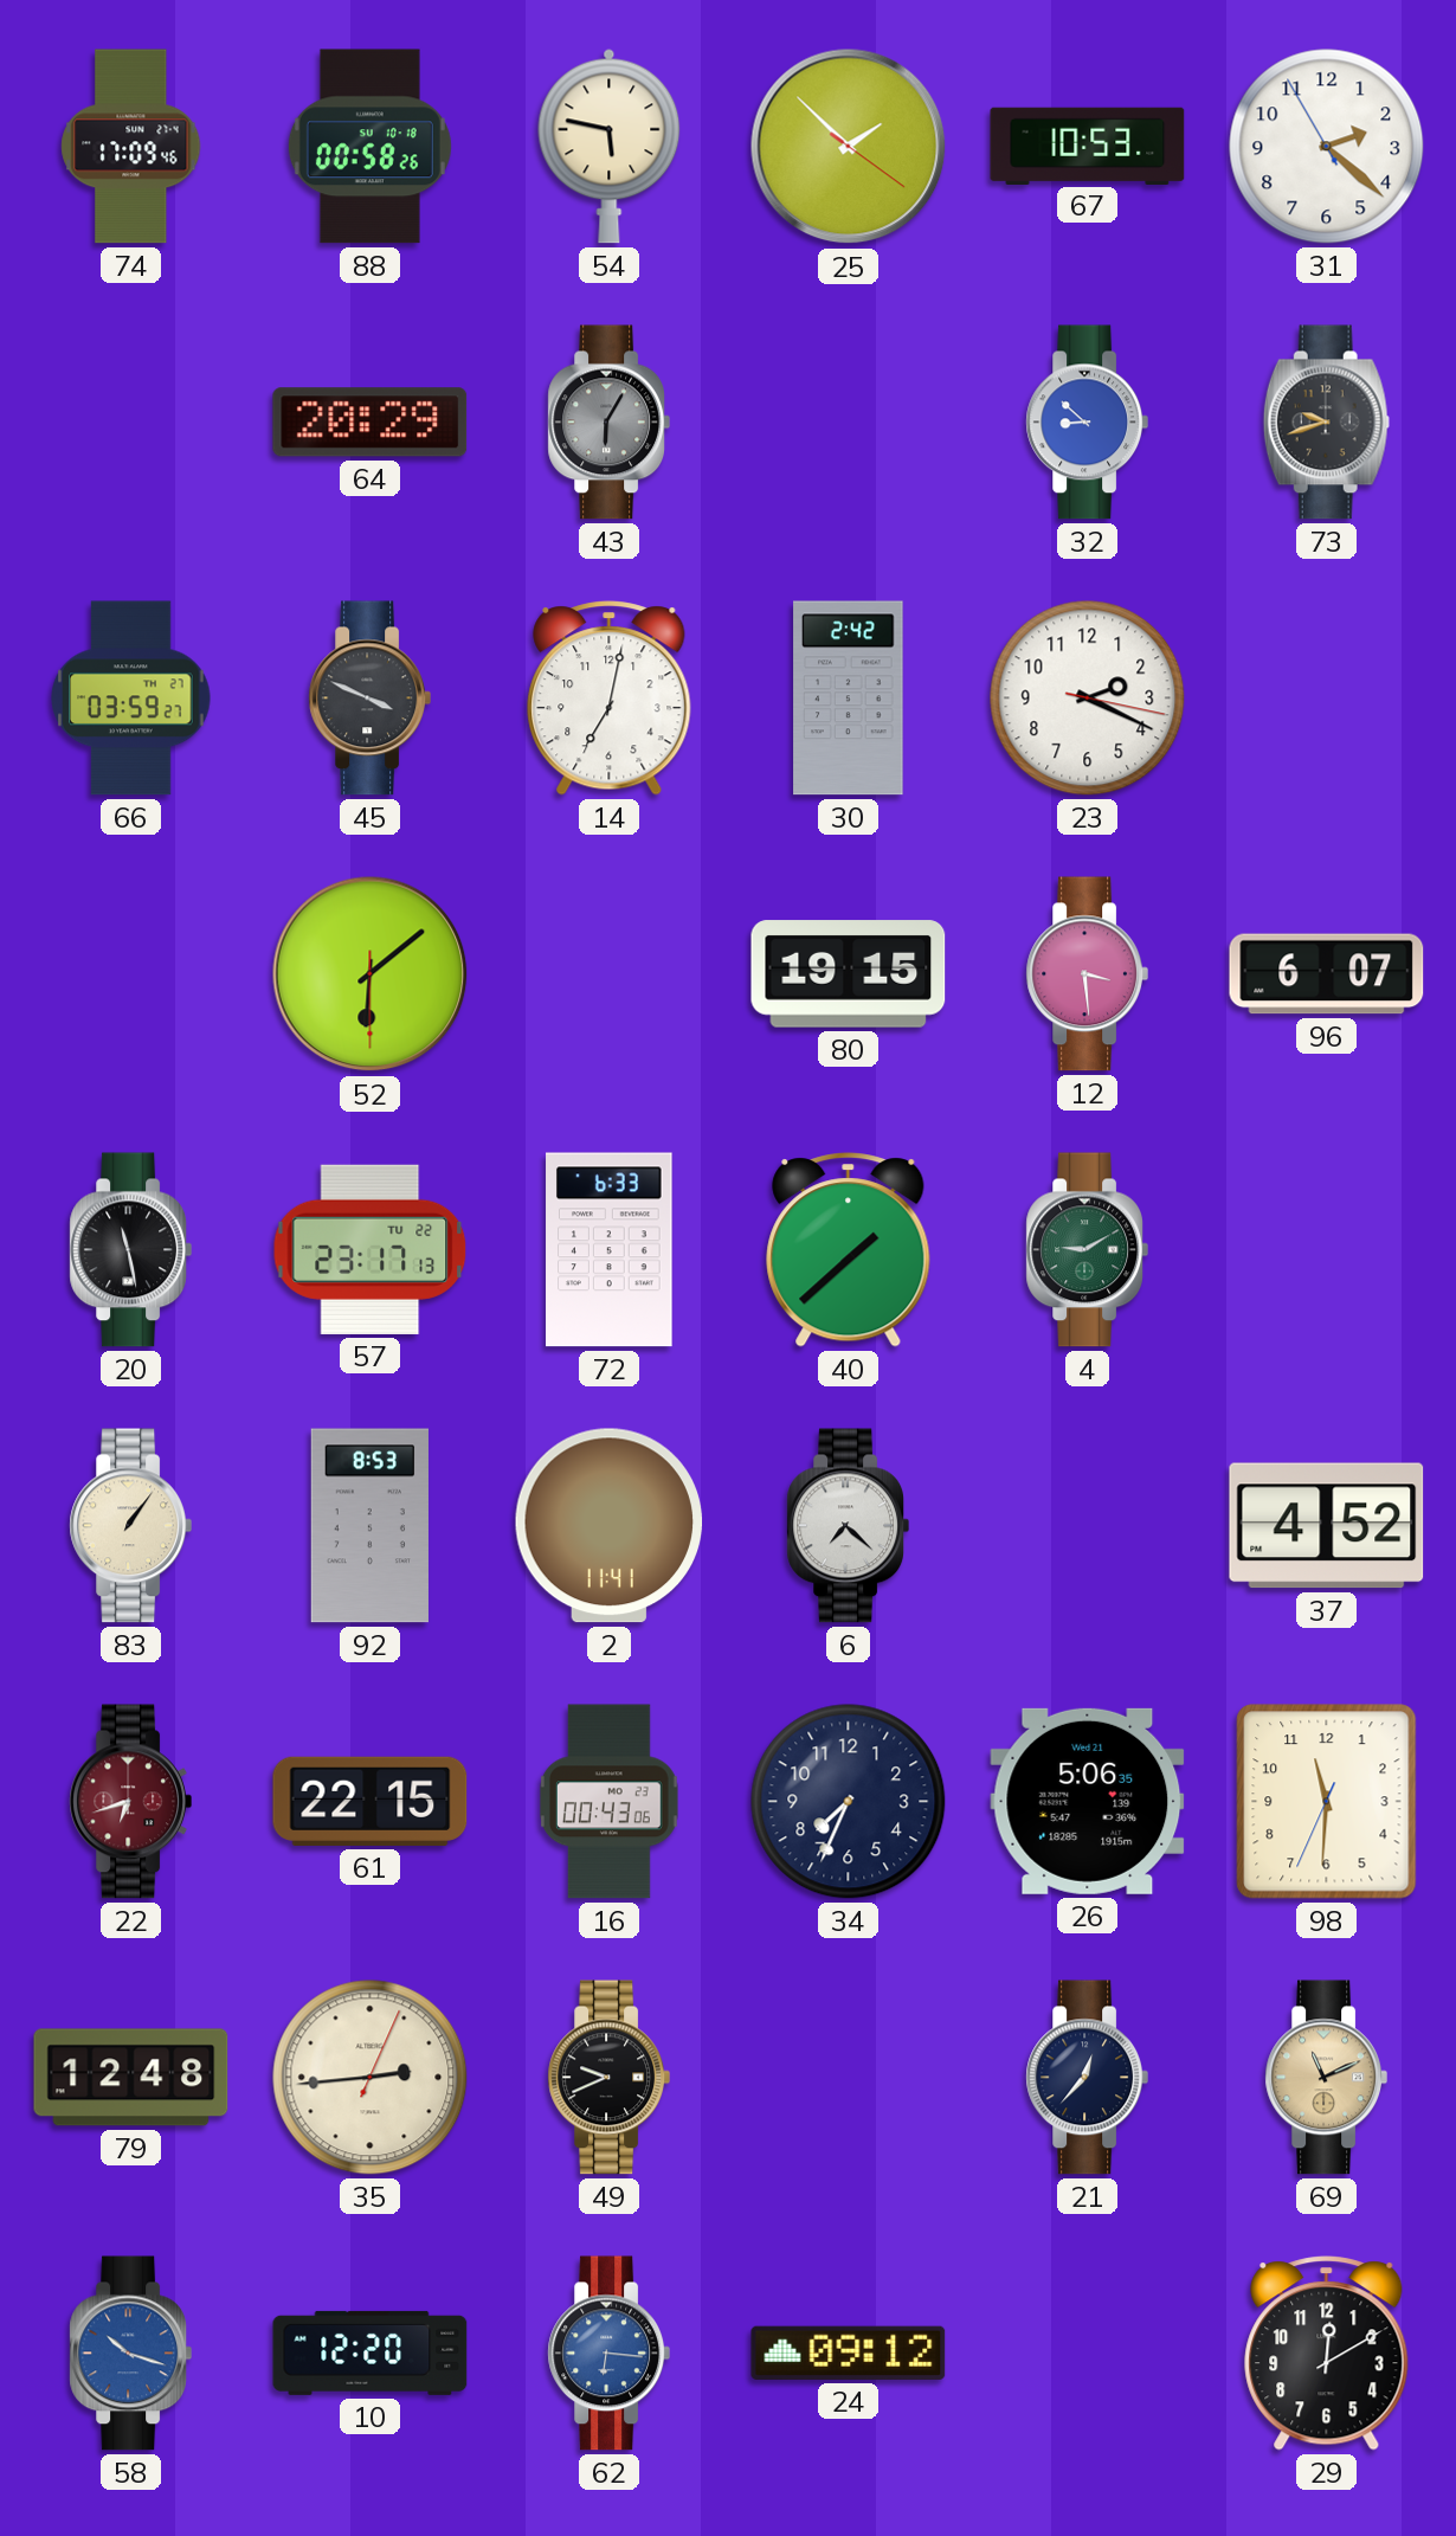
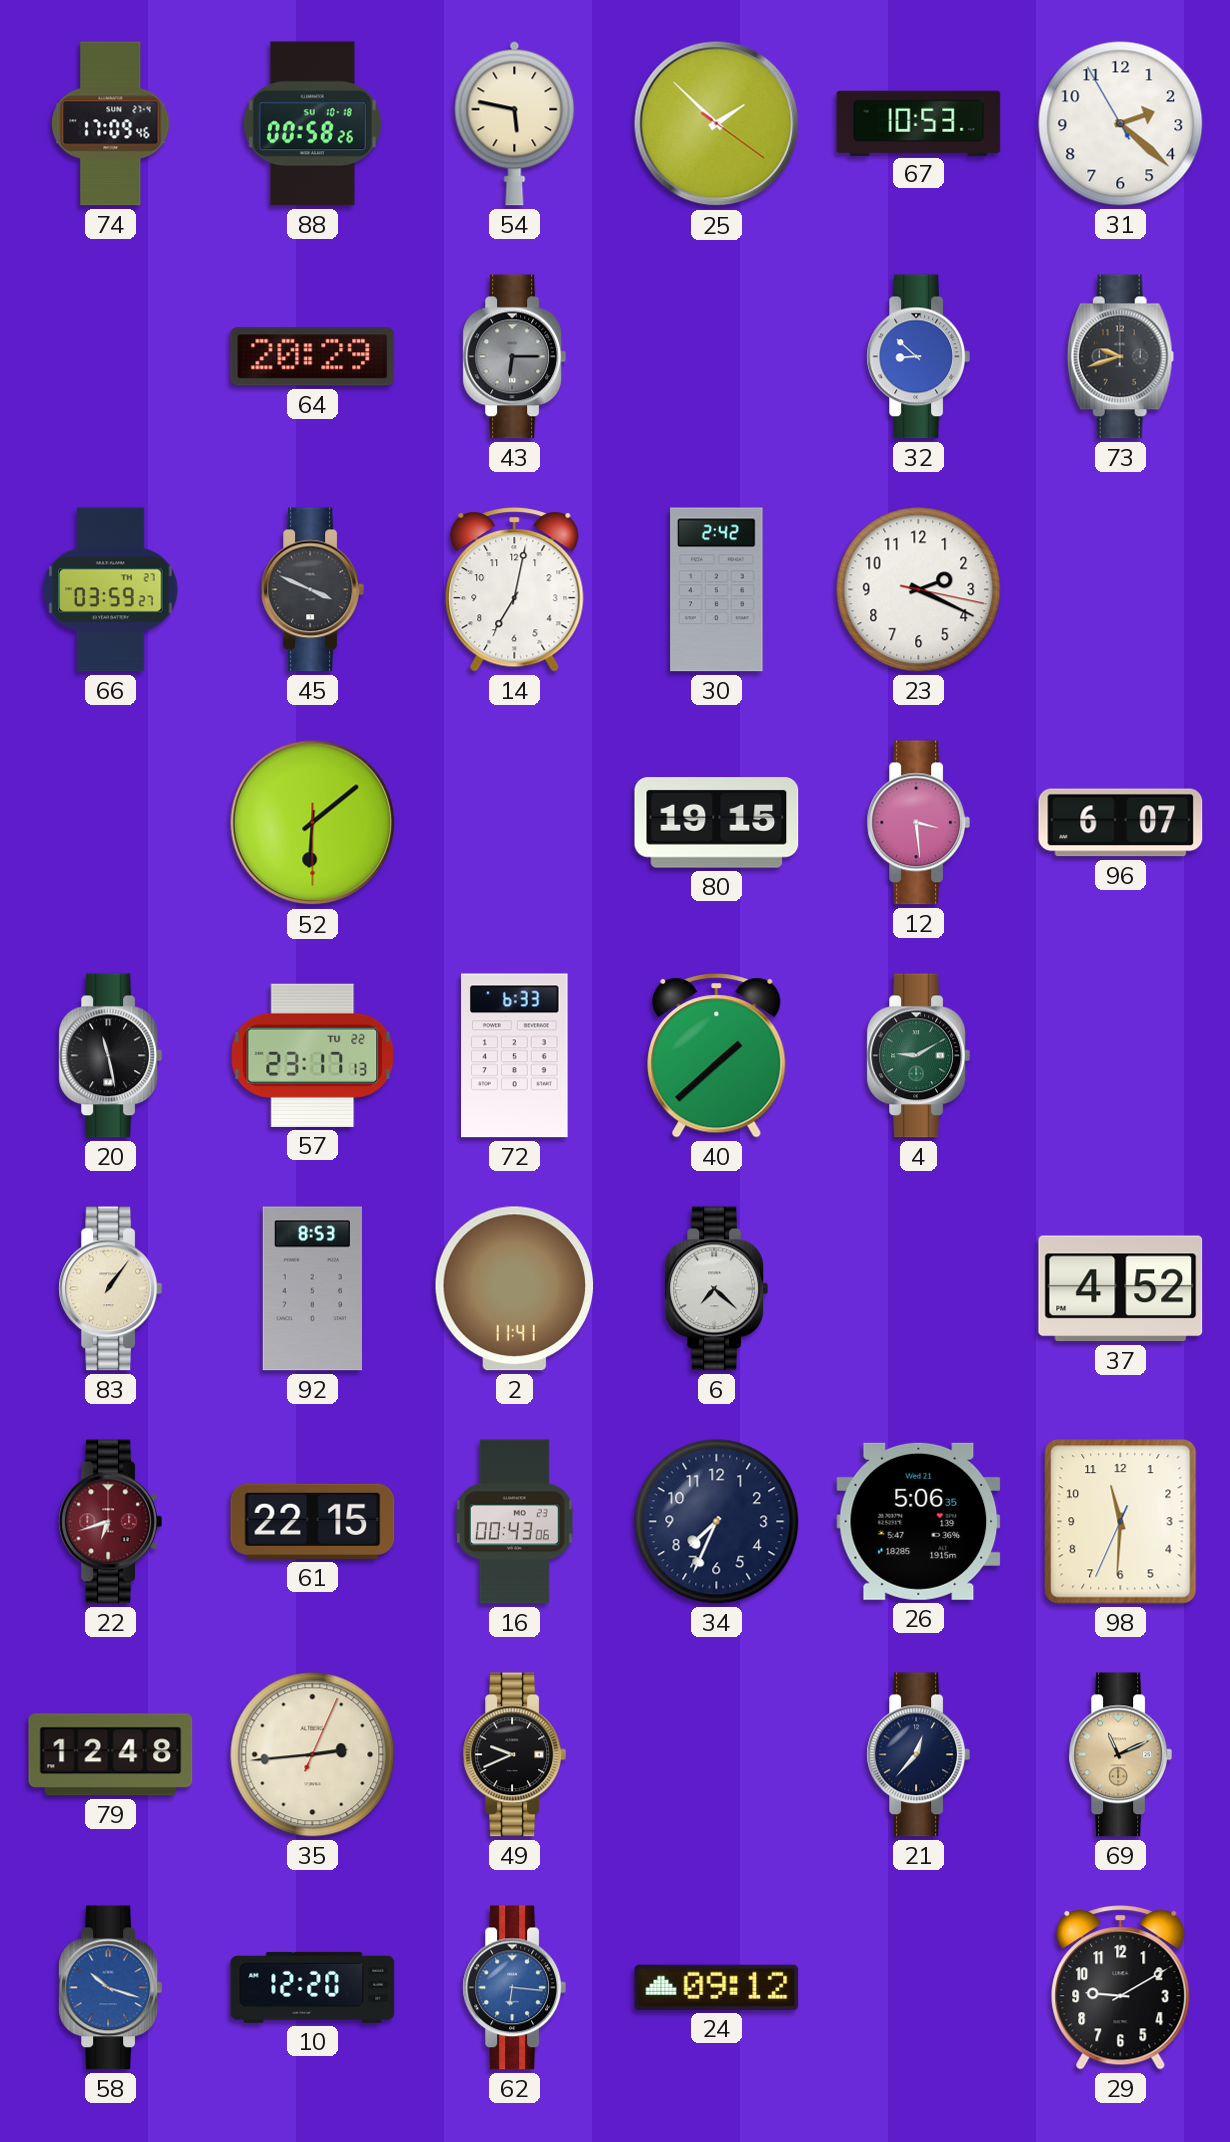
43: 6:05 -> 6:15
29: 12:10 -> 9:10
